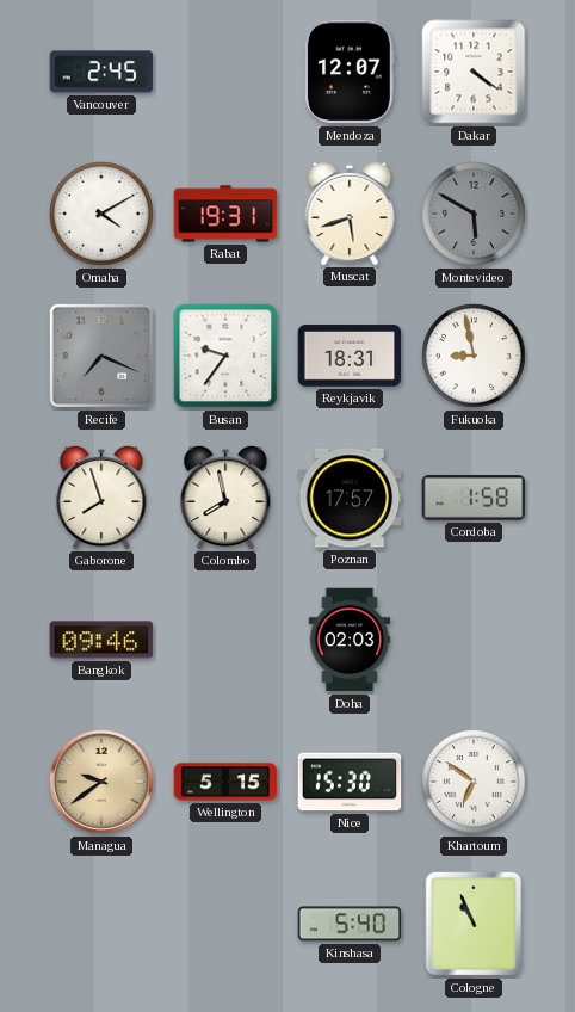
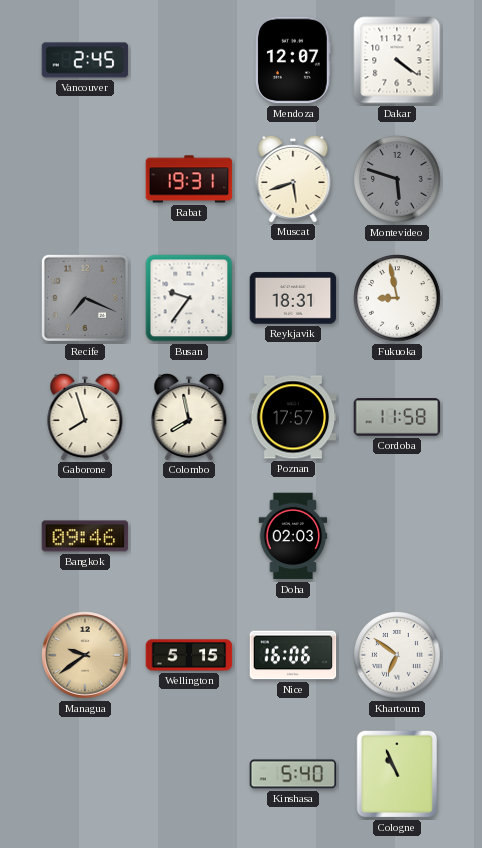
Omaha: 4:10 -> none
Montevideo: 5:50 -> 5:48
Cordoba: 1:58 -> 11:58
Nice: 15:30 -> 16:06
